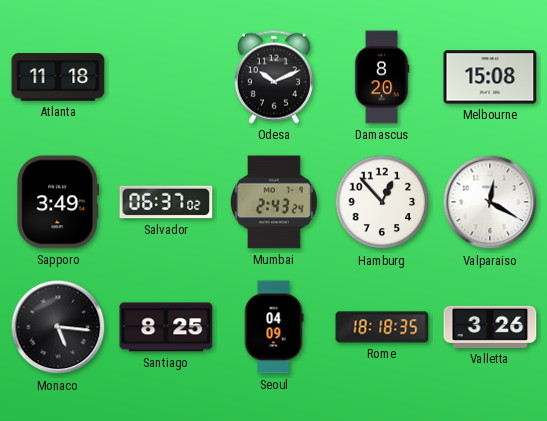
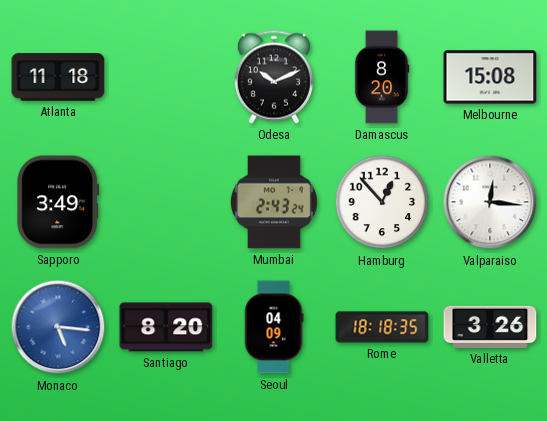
Salvador: 06:37 -> none
Valparaiso: 12:20 -> 12:16
Monaco dial: black -> blue
Santiago: 8:25 -> 8:20
